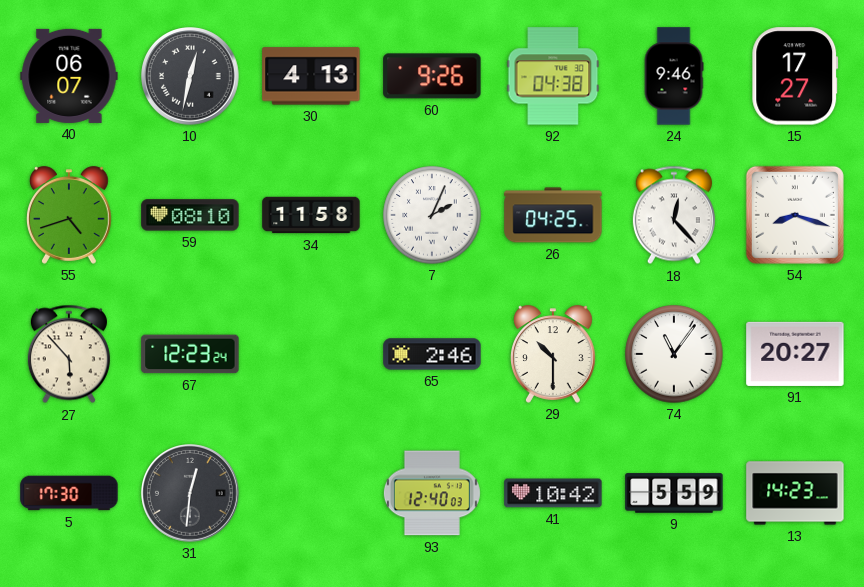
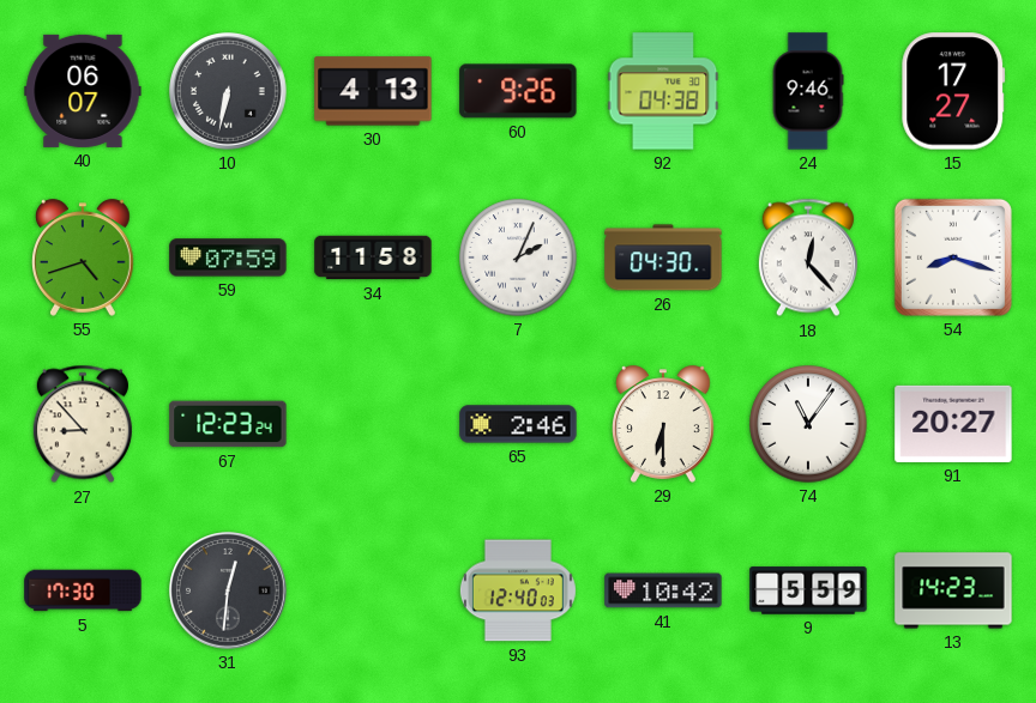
10: 12:32 -> 6:32
59: 08:10 -> 07:59
26: 04:25 -> 04:30
27: 5:53 -> 8:53
29: 10:30 -> 6:30
